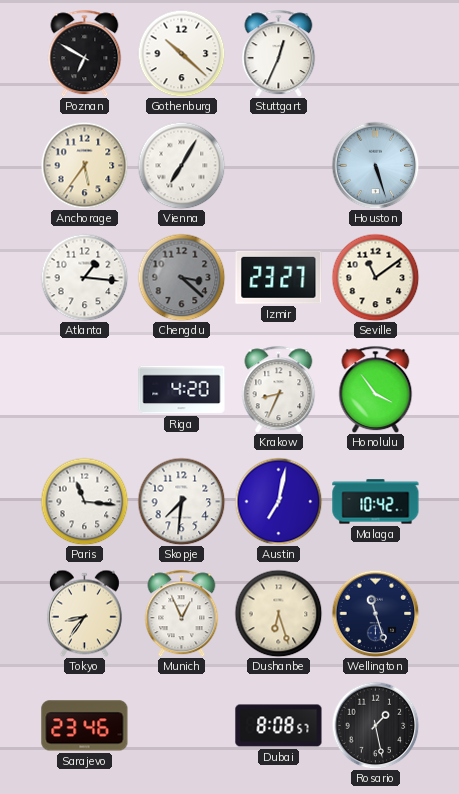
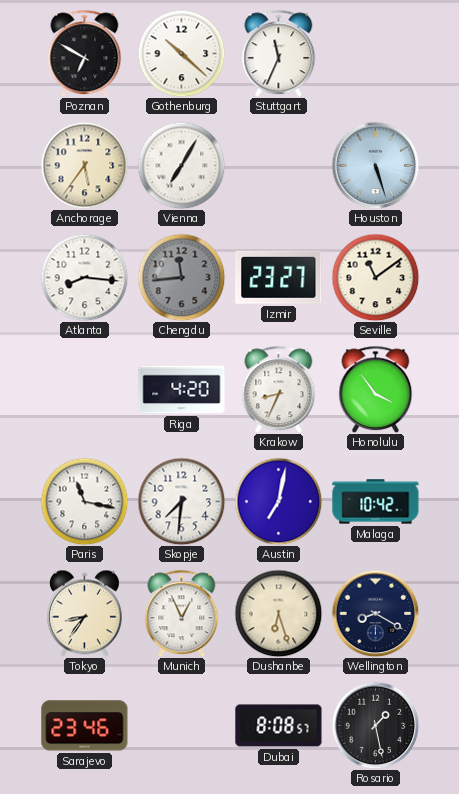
Stuttgart: 12:34 -> 11:34
Atlanta: 1:16 -> 8:16
Chengdu: 3:22 -> 11:44
Paris: 11:16 -> 11:17
Wellington: 11:27 -> 8:20
